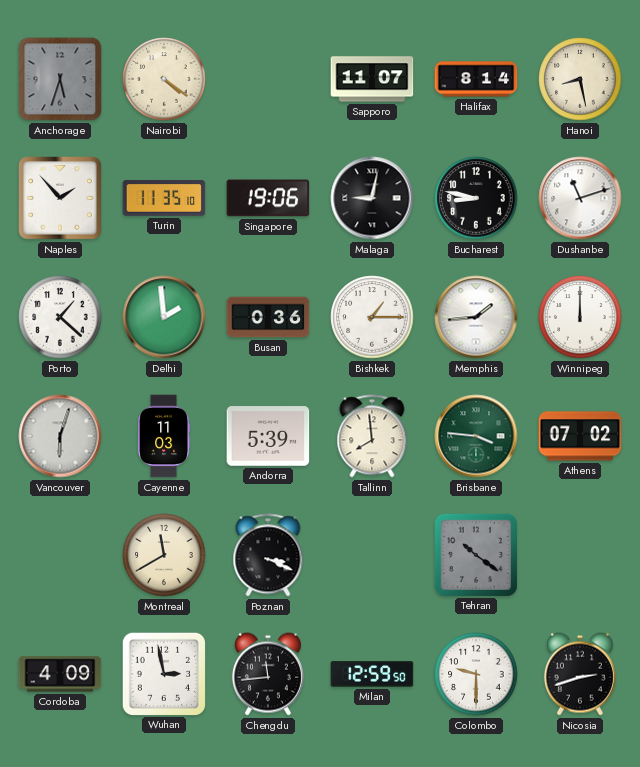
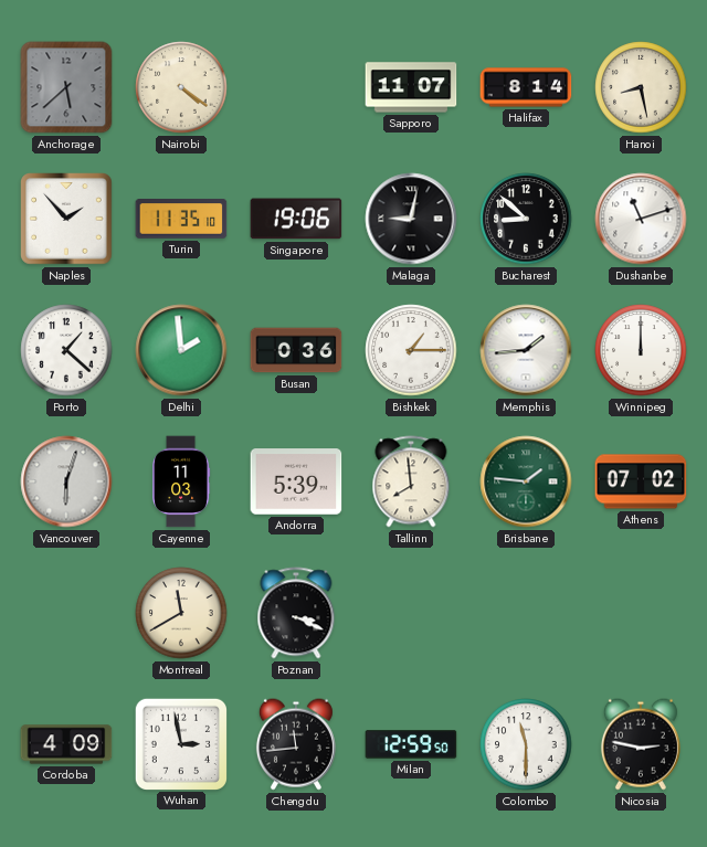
Anchorage: 5:33 -> 5:38
Bucharest: 8:47 -> 8:52
Brisbane: 3:46 -> 1:46
Tehran: 10:21 -> none
Colombo: 9:30 -> 11:30
Nicosia: 2:42 -> 2:47
